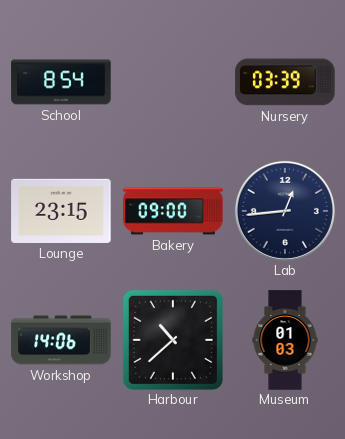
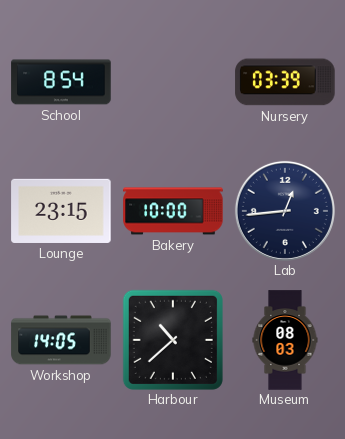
Bakery: 09:00 -> 10:00
Workshop: 14:06 -> 14:05
Museum: 01:03 -> 08:03
